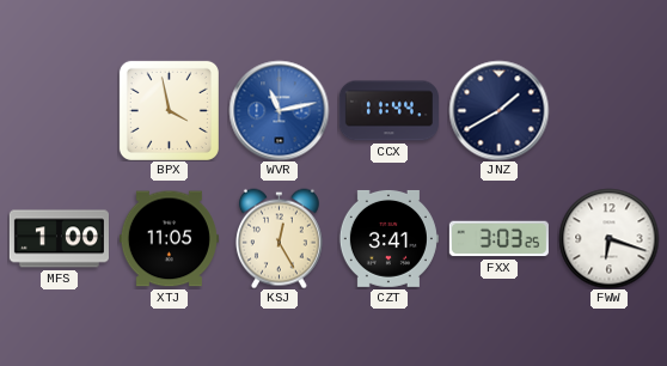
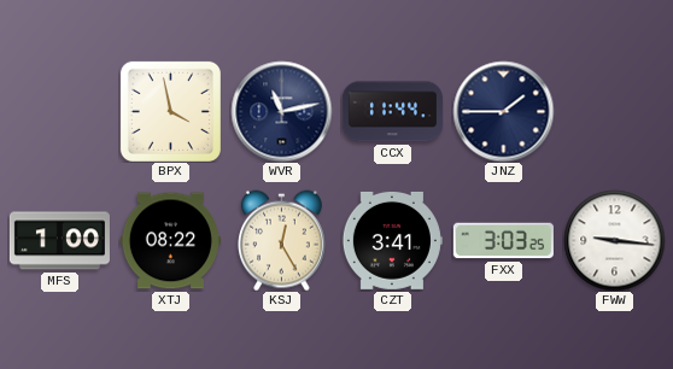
WVR dial: blue -> navy
JNZ: 1:40 -> 1:45
XTJ: 11:05 -> 08:22
FWW: 6:18 -> 9:16
